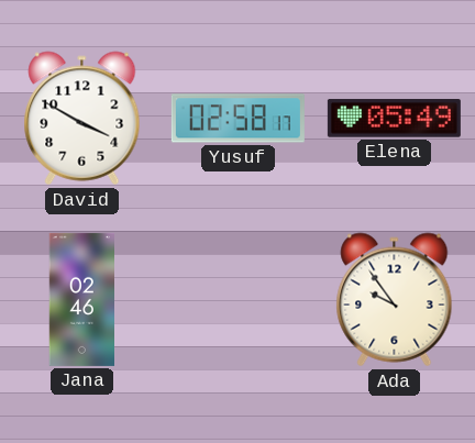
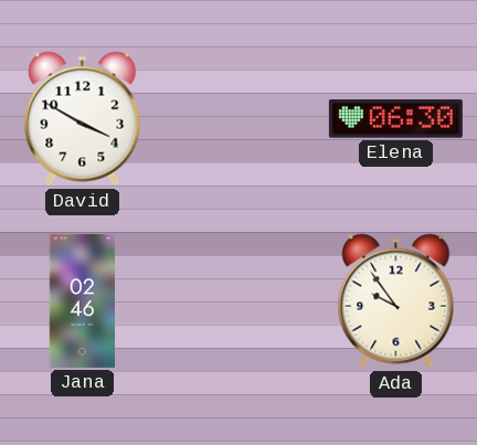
Yusuf: 02:58 -> none
Elena: 05:49 -> 06:30
